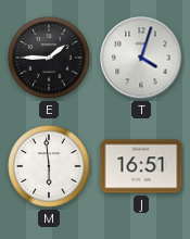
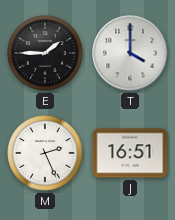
T: 4:03 -> 4:00
M: 5:59 -> 2:26
